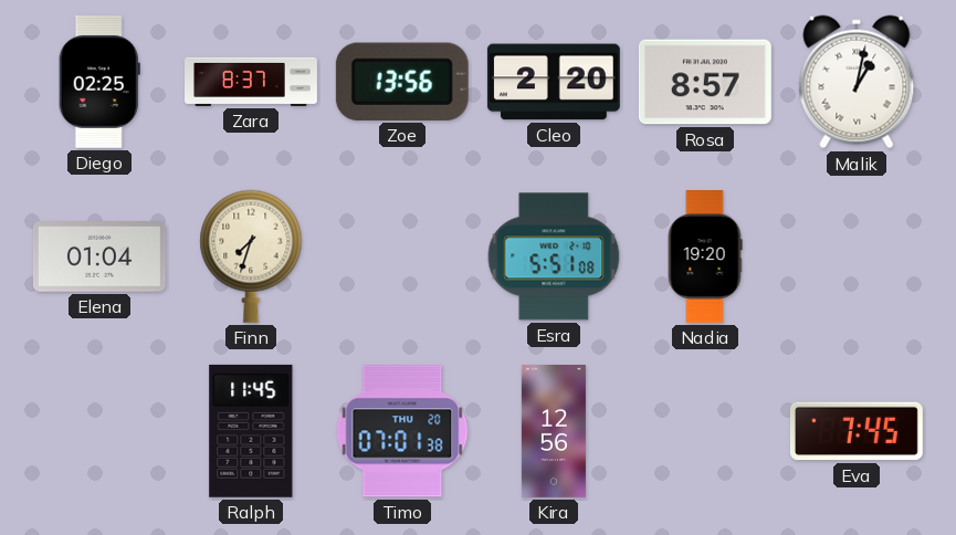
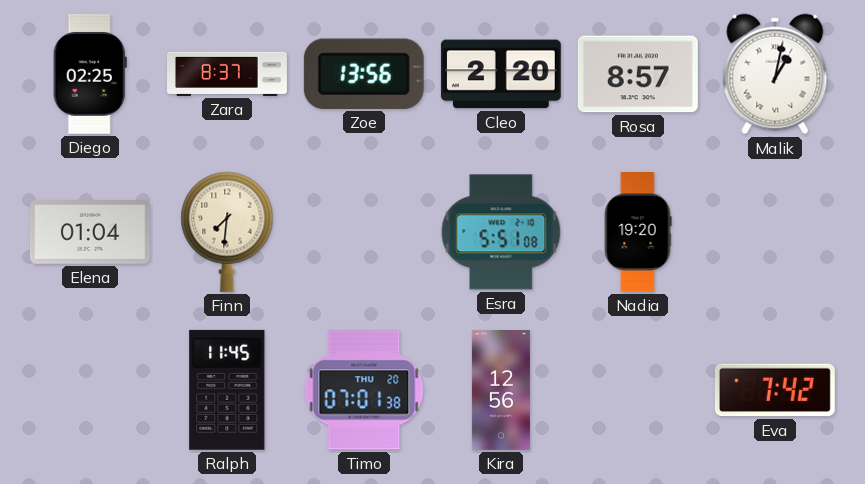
Finn: 7:33 -> 7:31
Eva: 7:45 -> 7:42
